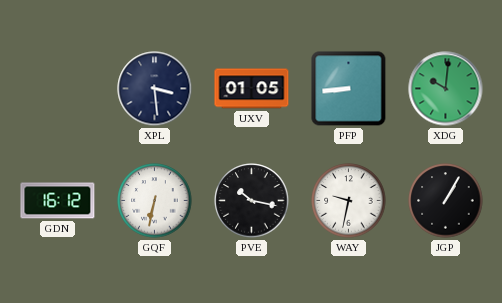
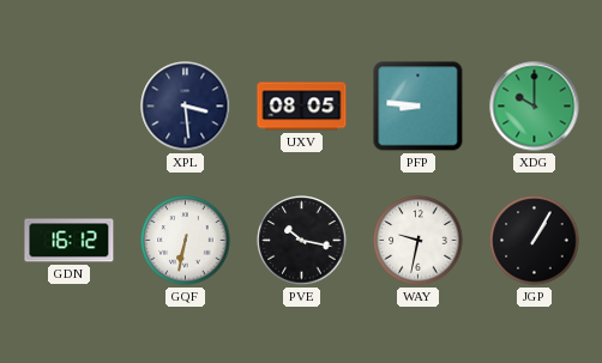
UXV: 01:05 -> 08:05
PFP: 8:44 -> 8:46
XDG: 10:01 -> 10:00
